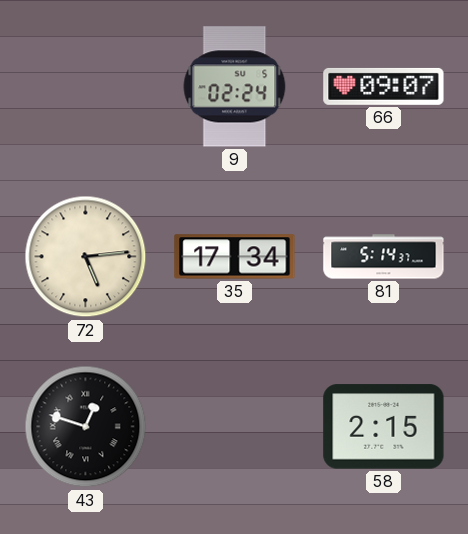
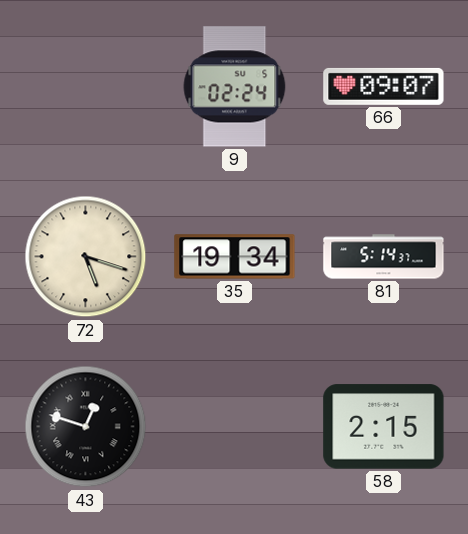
72: 5:14 -> 5:18
35: 17:34 -> 19:34
